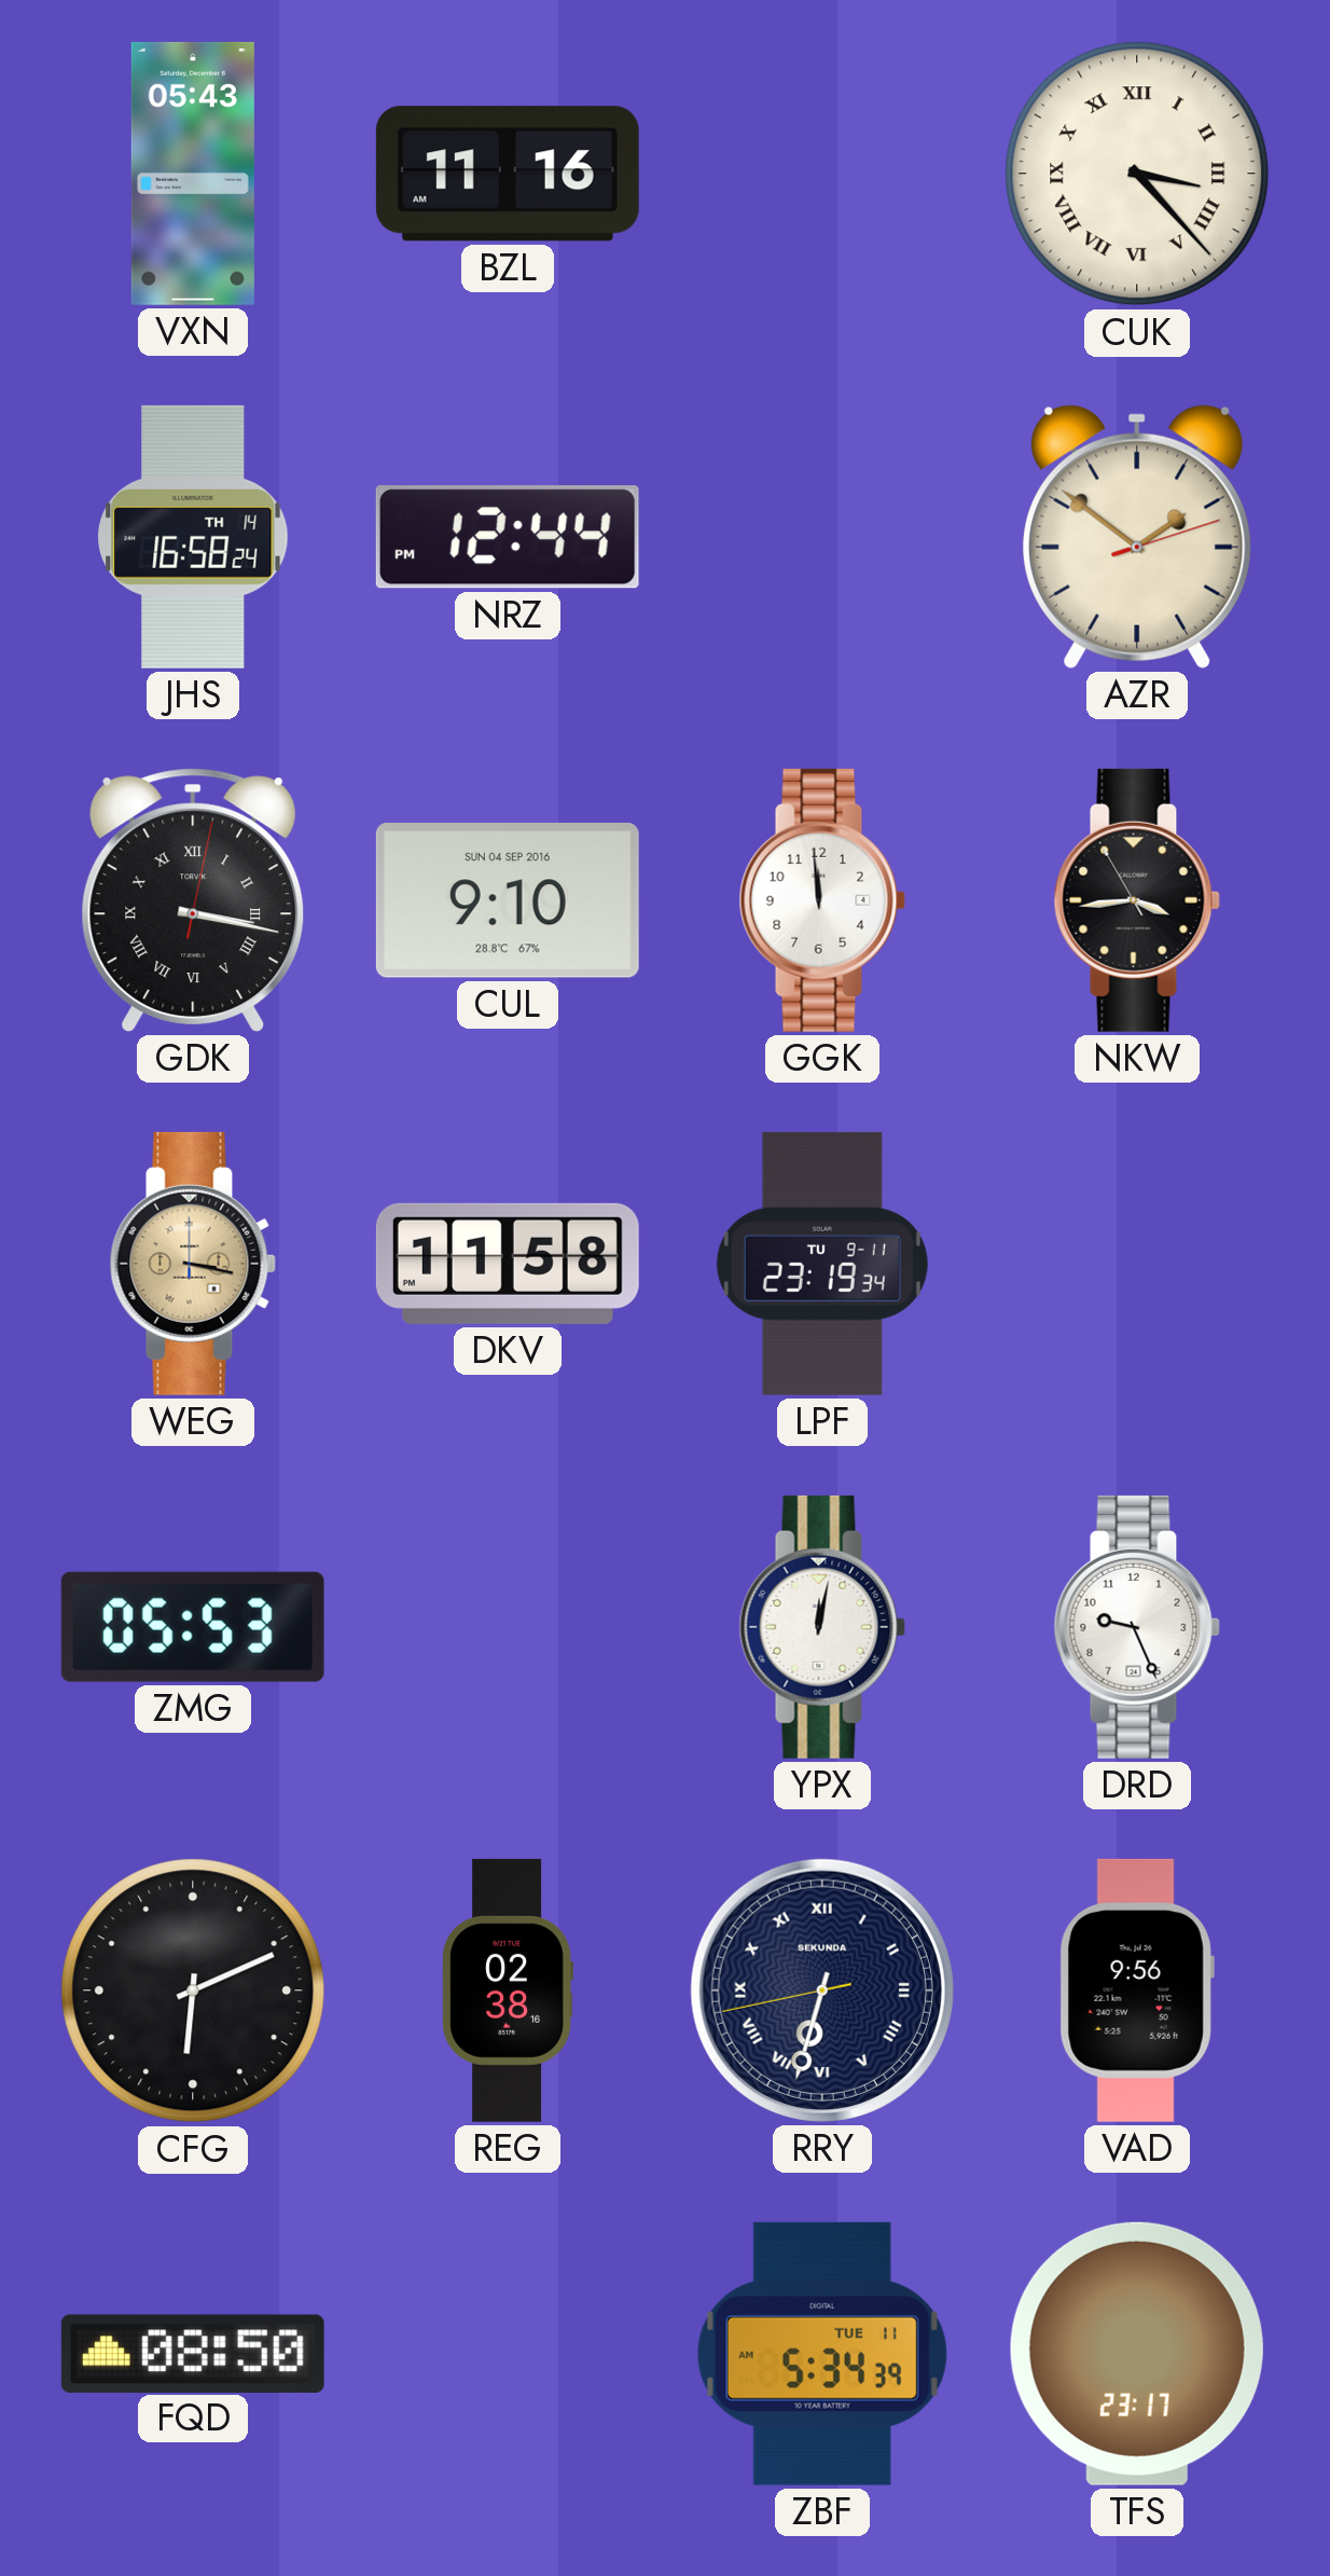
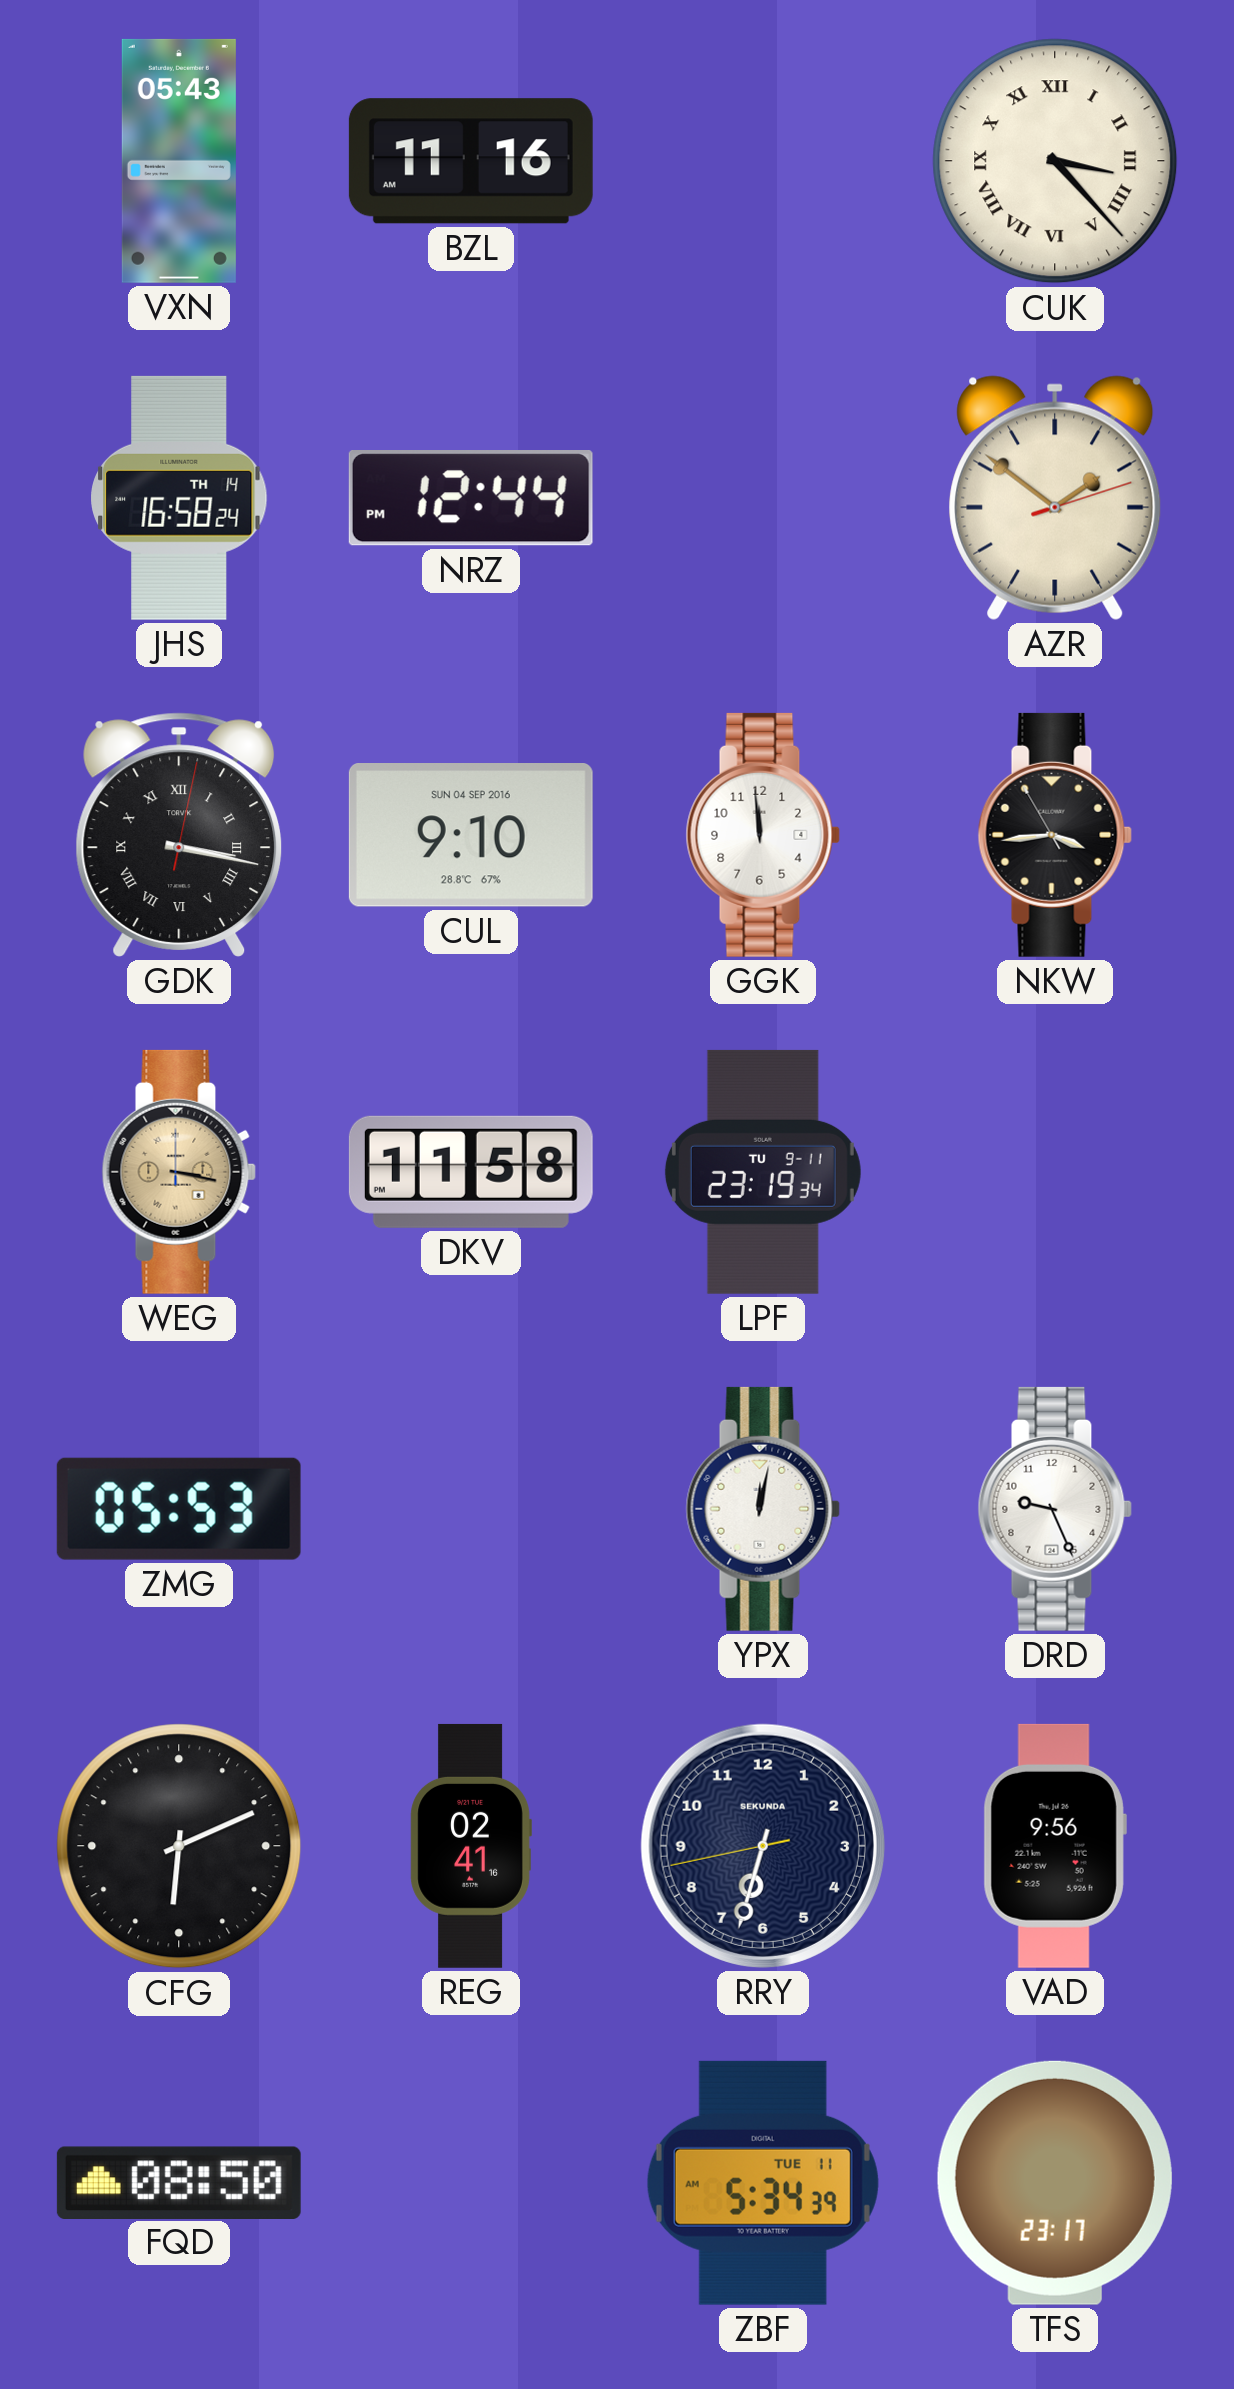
REG: 02:38 -> 02:41
RRY numerals: Roman -> Arabic
